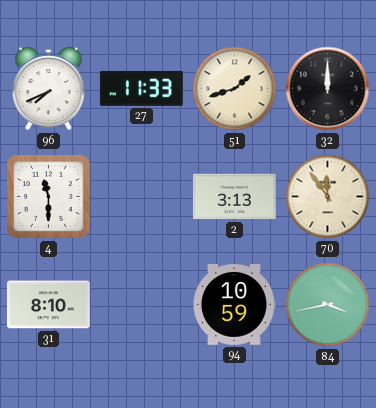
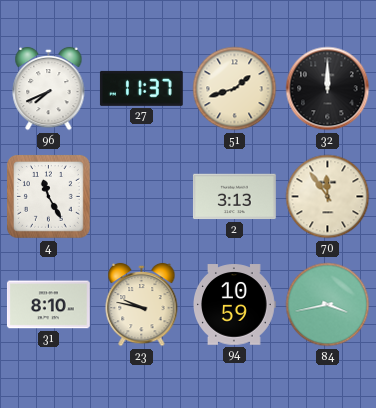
27: 11:33 -> 11:37
4: 11:30 -> 11:25
23: none -> 9:47
